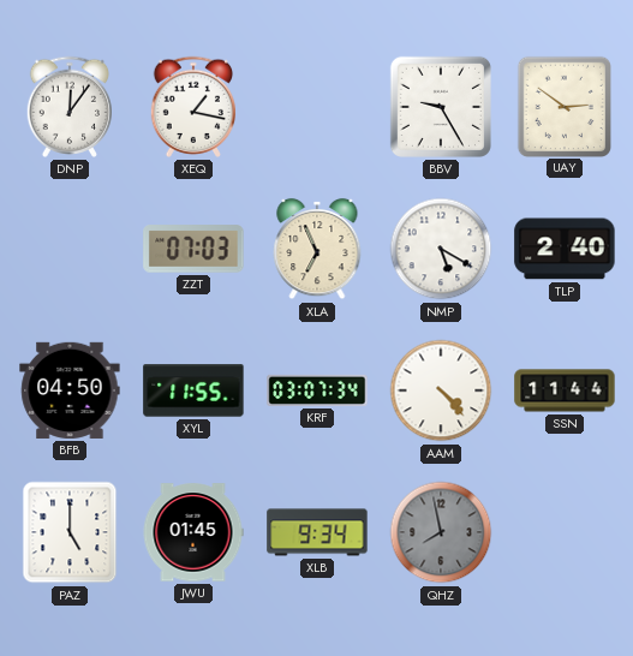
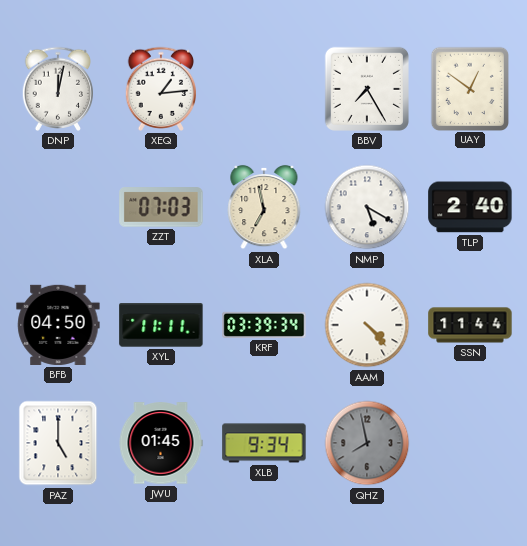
DNP: 12:06 -> 12:02
XEQ: 1:17 -> 1:14
BBV: 9:25 -> 7:25
UAY: 2:51 -> 12:51
XLA: 6:56 -> 6:58
XYL: 11:55 -> 11:11
KRF: 03:07 -> 03:39
